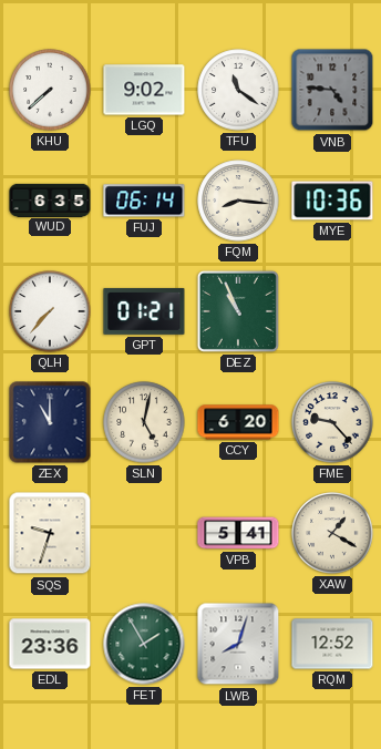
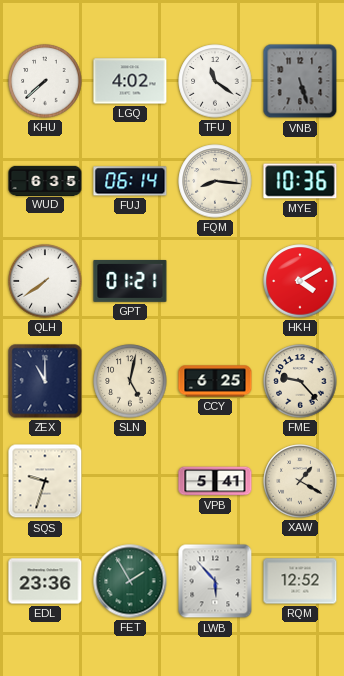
LGQ: 9:02 -> 4:02
VNB: 4:46 -> 5:27
QLH: 7:37 -> 7:39
DEZ: 10:56 -> none
HKH: none -> 4:10
CCY: 6:20 -> 6:25
LWB: 8:03 -> 5:53
